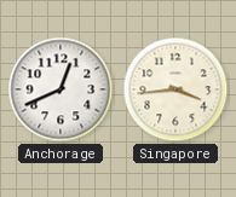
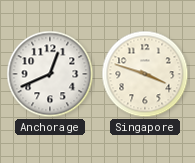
Singapore: 3:44 -> 3:48
